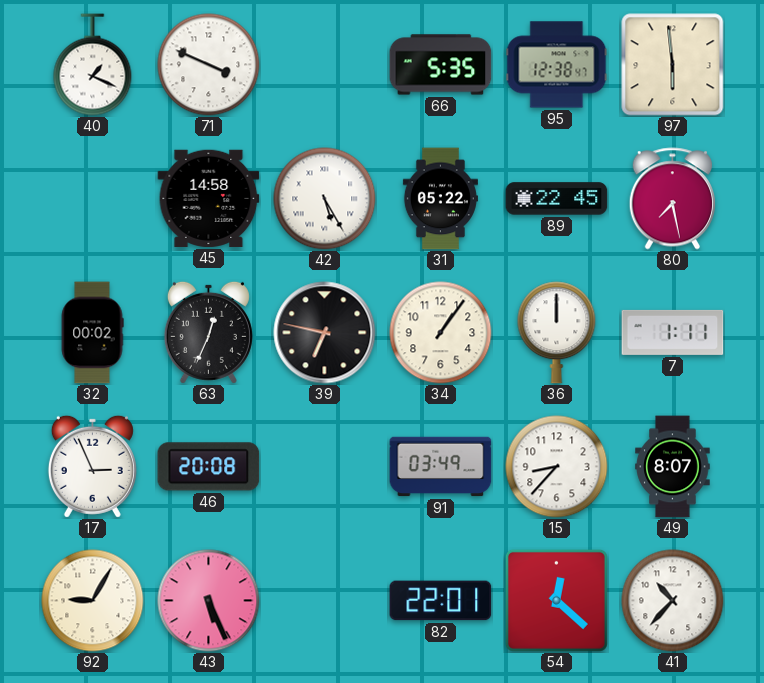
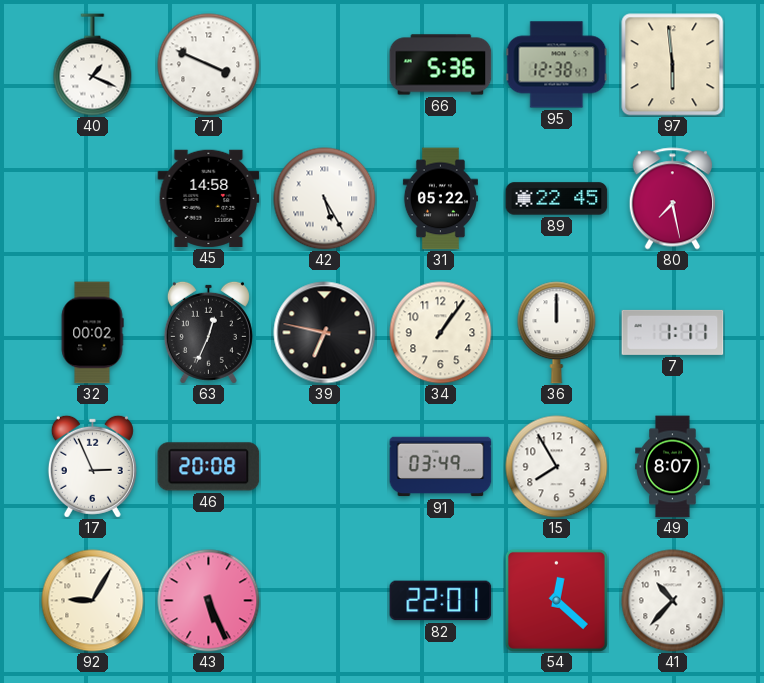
66: 5:35 -> 5:36
15: 8:37 -> 7:55
